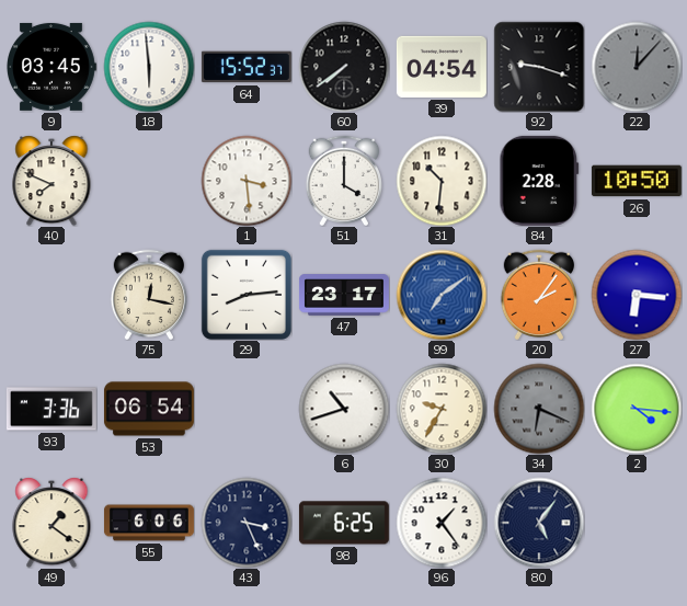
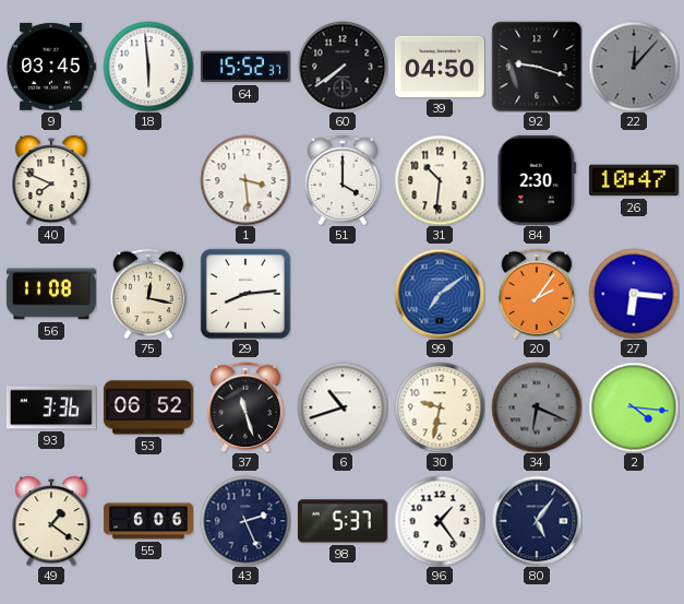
39: 04:54 -> 04:50
84: 2:28 -> 2:30
26: 10:50 -> 10:47
56: none -> 11:08
47: 23:17 -> none
53: 06:54 -> 06:52
37: none -> 11:27
30: 9:35 -> 9:32
43: 3:26 -> 2:26
98: 6:25 -> 5:37
